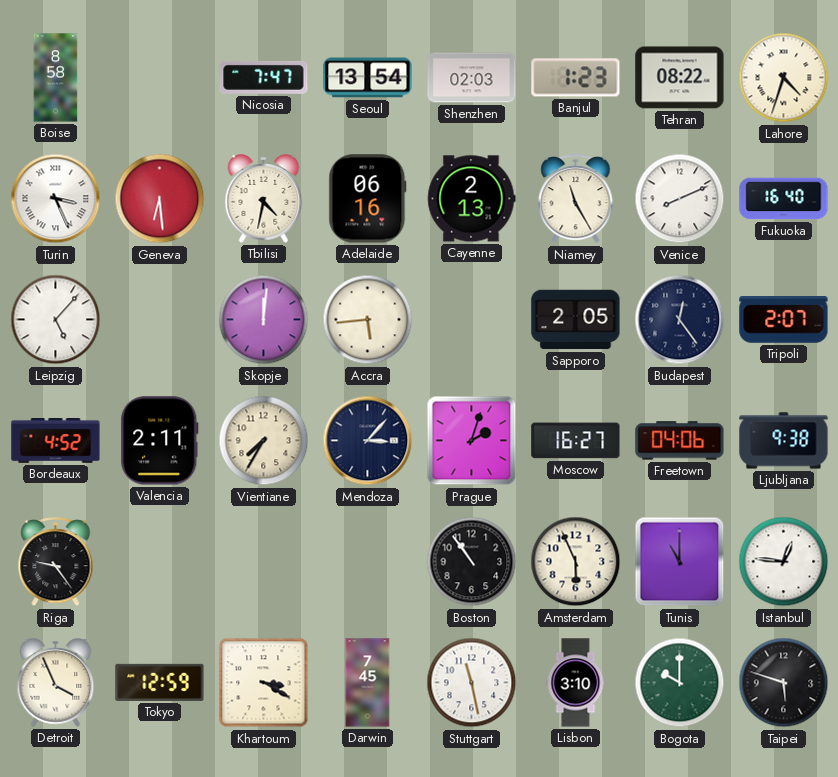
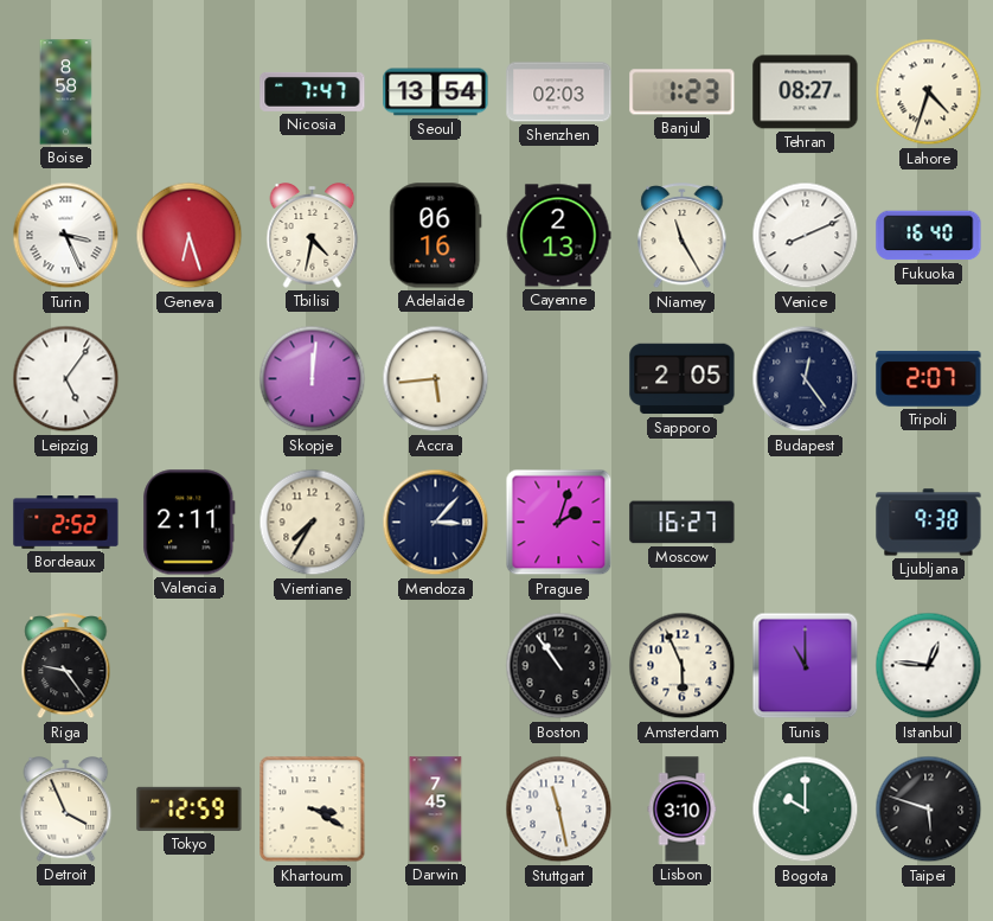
Tehran: 08:22 -> 08:27
Geneva: 6:29 -> 6:27
Leipzig: 5:07 -> 5:06
Bordeaux: 4:52 -> 2:52
Freetown: 04:06 -> none
